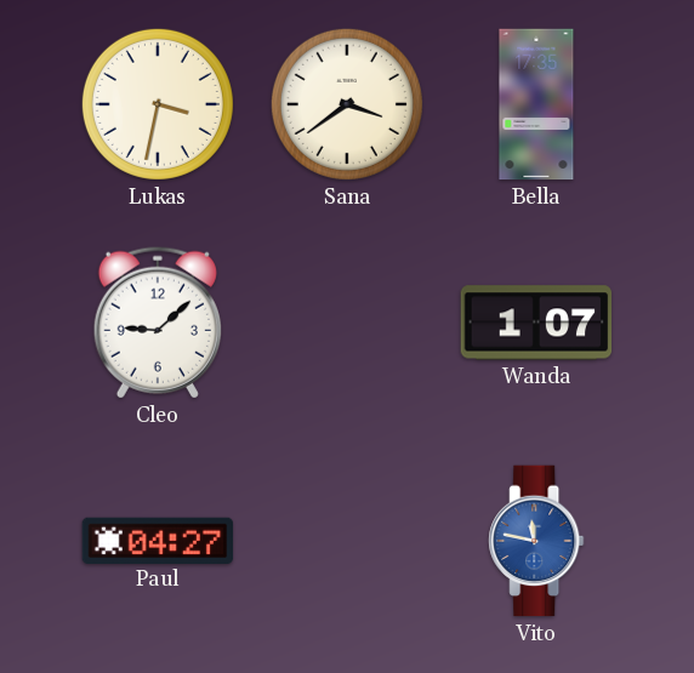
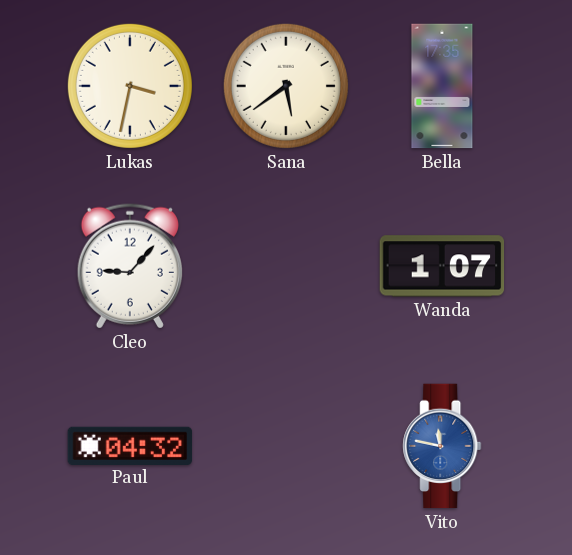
Sana: 3:39 -> 5:39
Cleo: 9:08 -> 9:07
Paul: 04:27 -> 04:32
